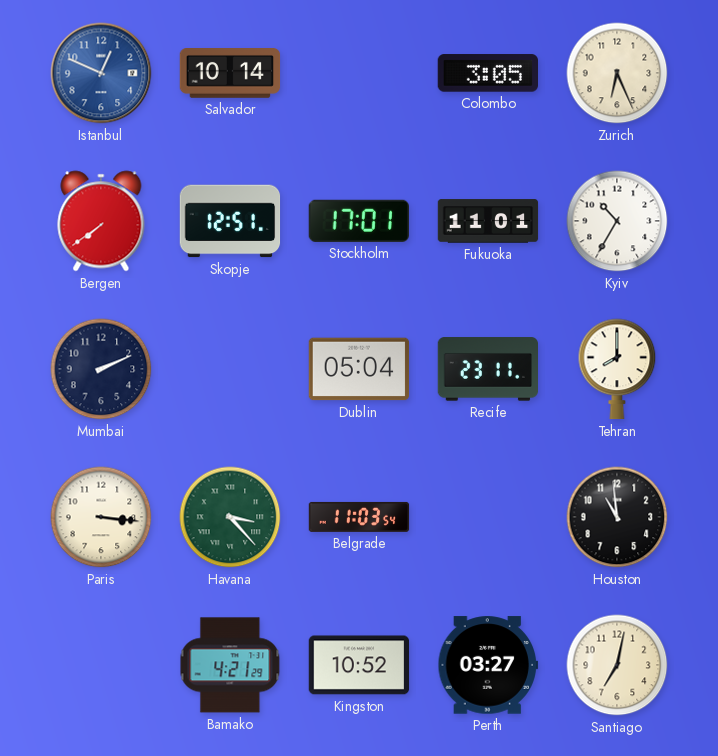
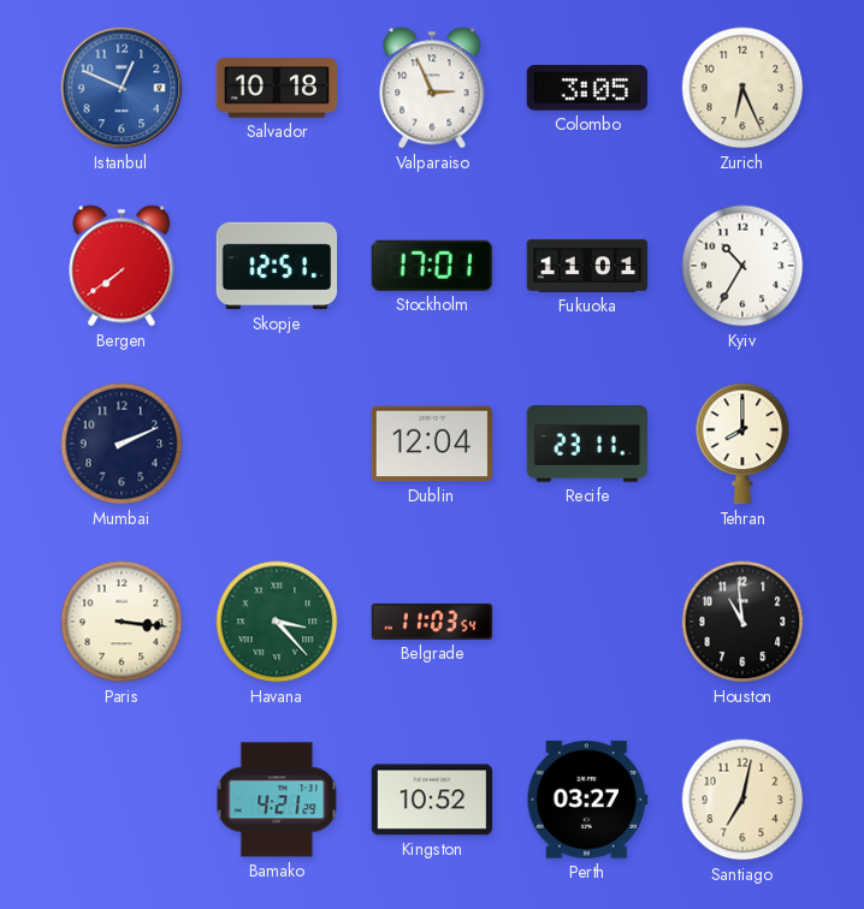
Salvador: 10:14 -> 10:18
Valparaiso: none -> 2:56
Dublin: 05:04 -> 12:04
